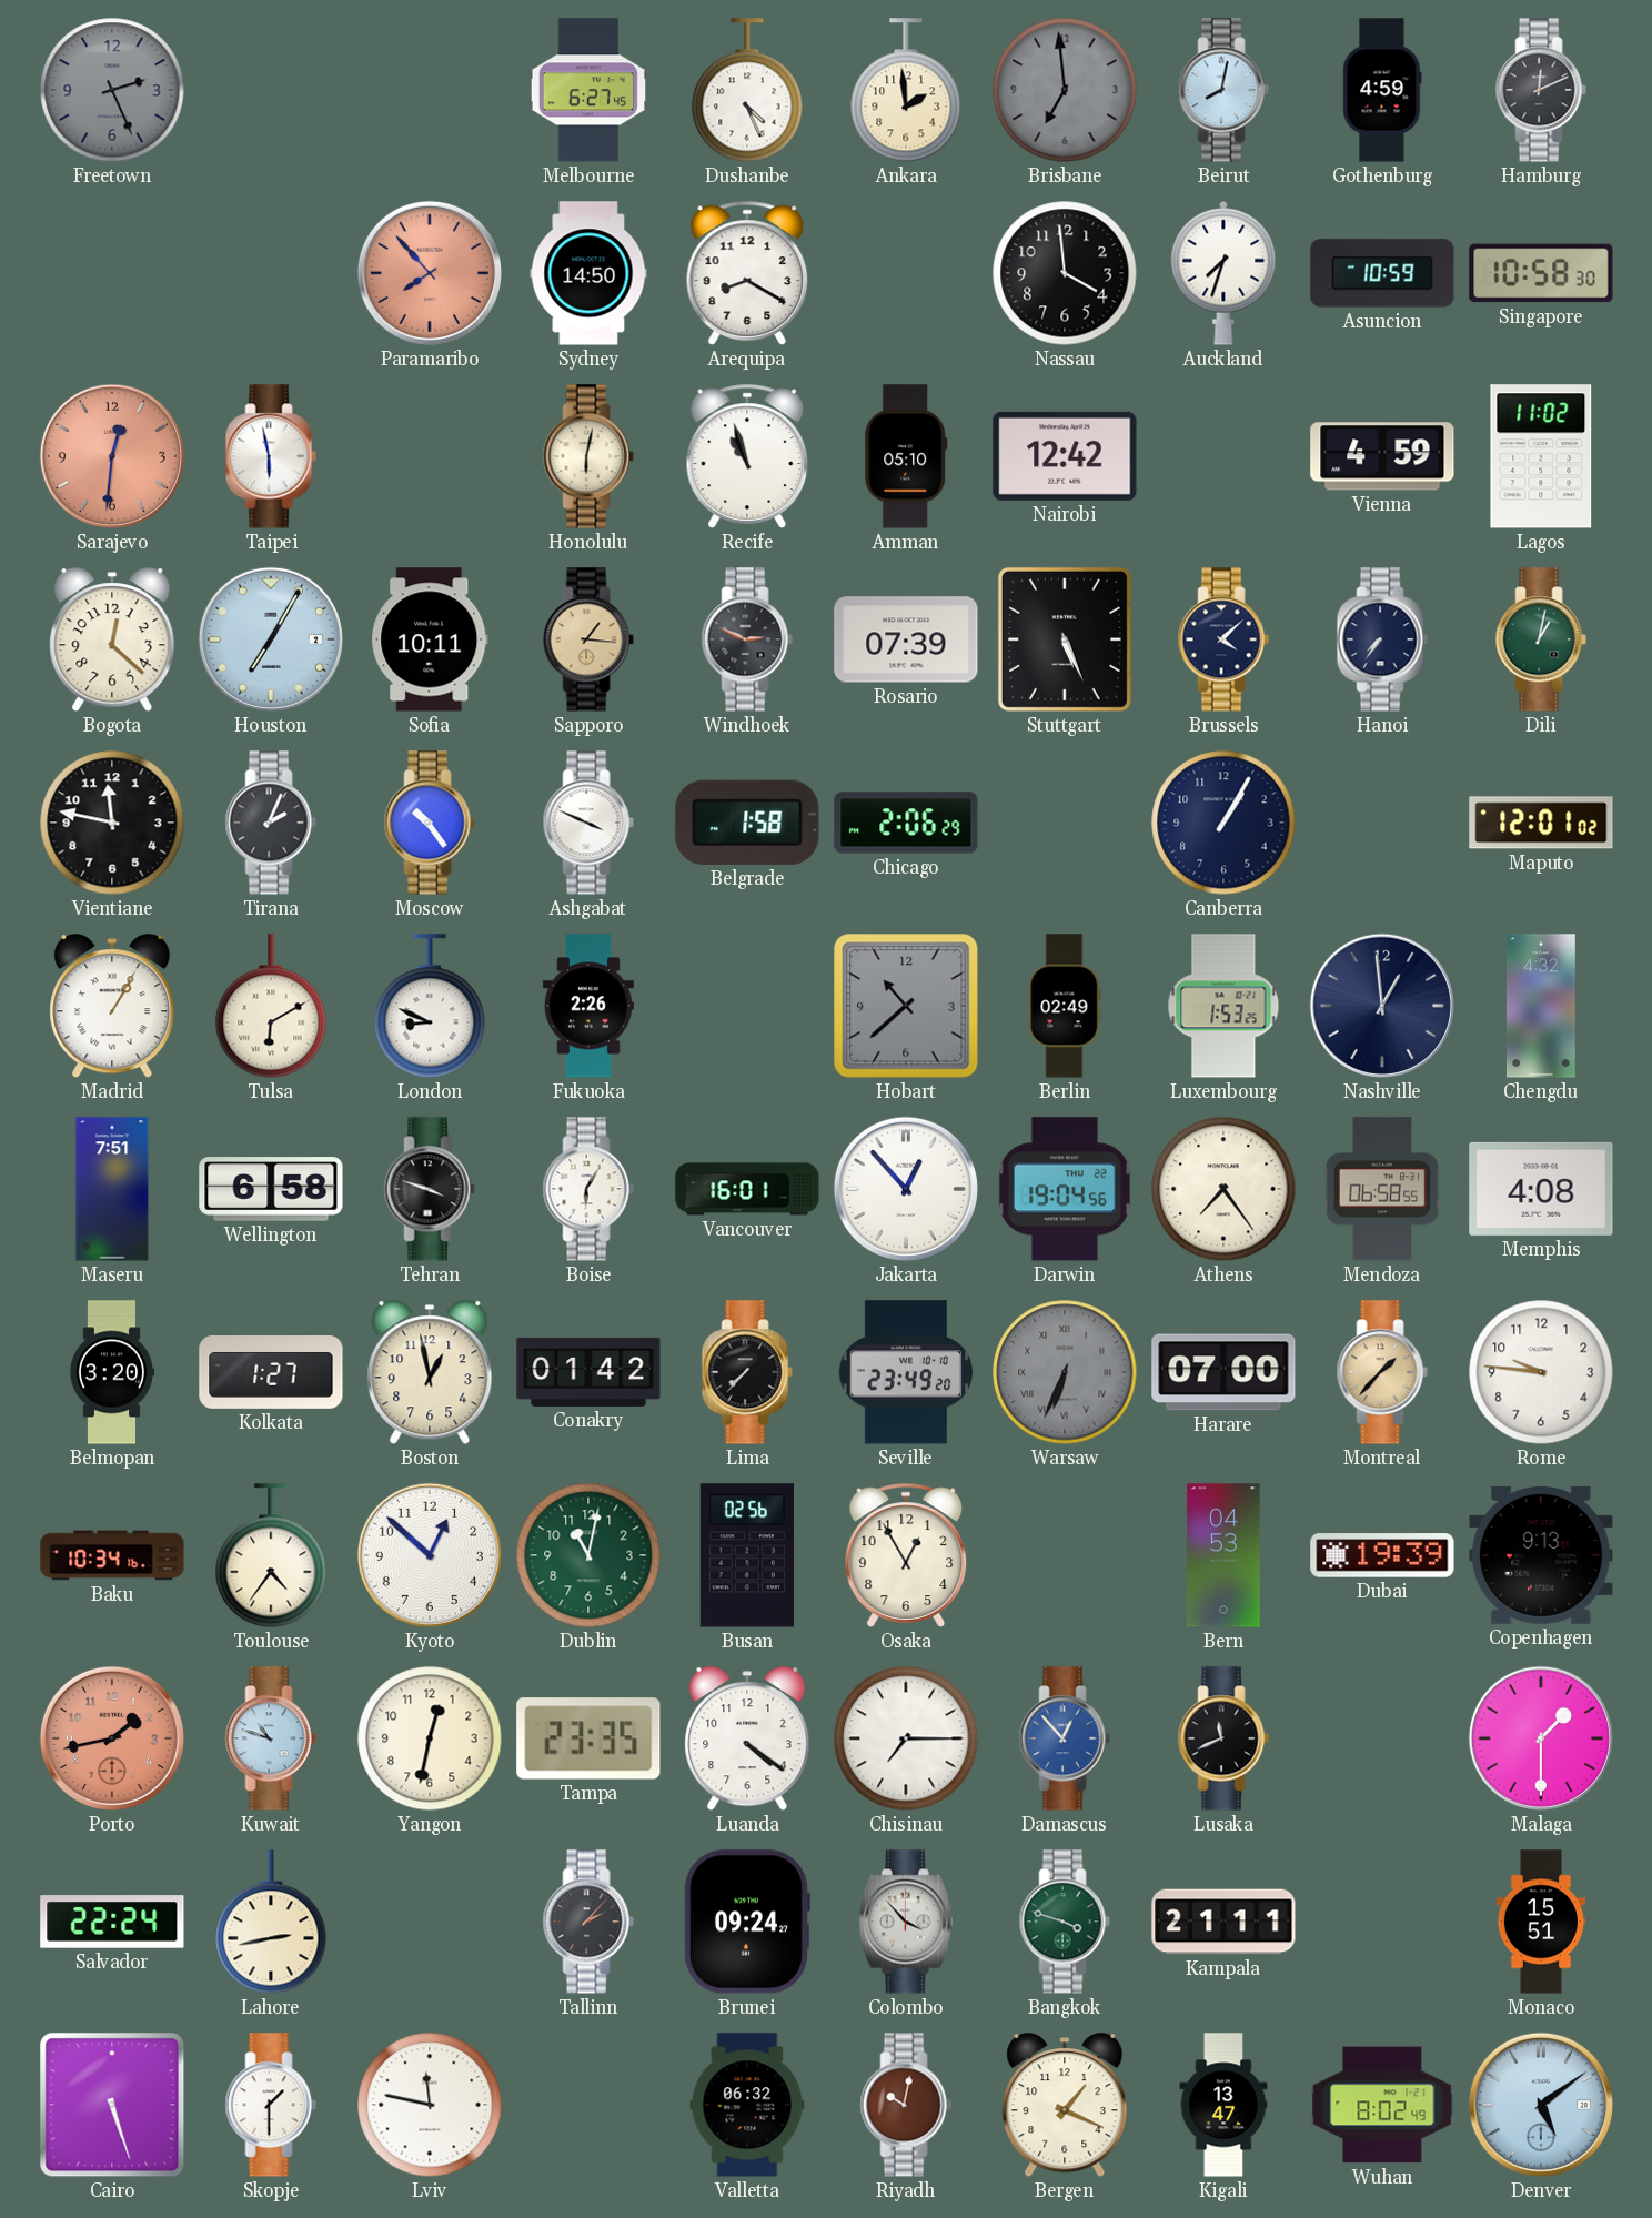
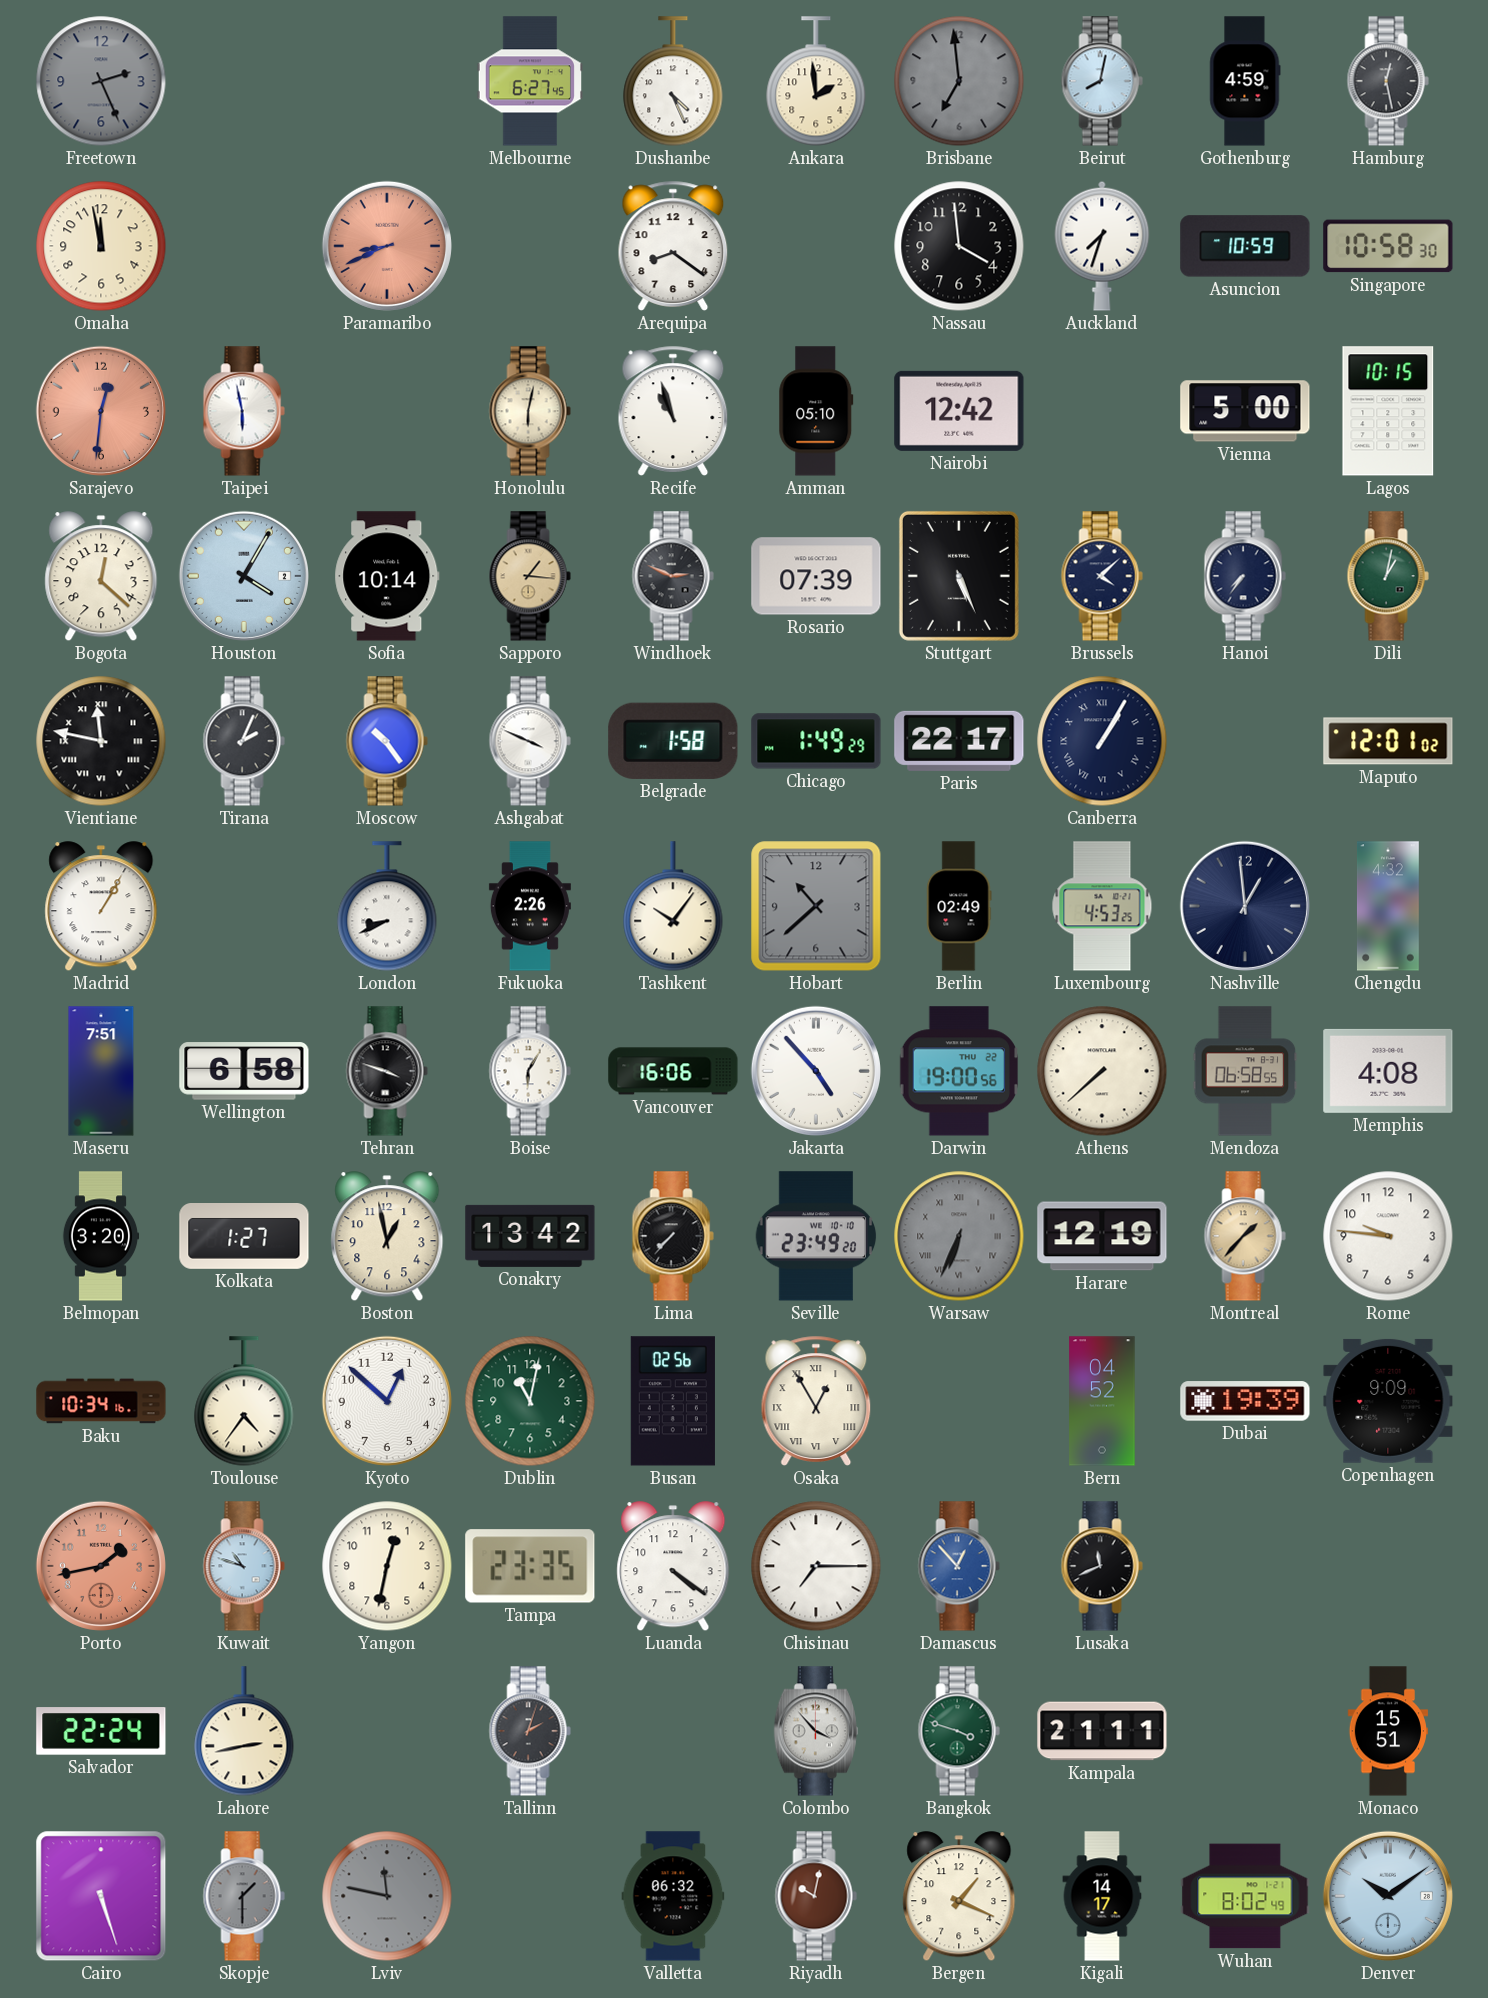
Hamburg: 12:11 -> 12:28
Omaha: none -> 11:58
Paramaribo: 7:53 -> 8:41
Sydney: 14:50 -> none
Arequipa: 8:20 -> 8:21
Vienna: 4:59 -> 5:00
Lagos: 11:02 -> 10:15
Houston: 7:05 -> 4:05
Sofia: 10:11 -> 10:14
Vientiane numerals: Arabic -> Roman
Chicago: 2:06 -> 1:49
Paris: none -> 22:17
Canberra numerals: Arabic -> Roman
Tulsa: 6:10 -> none
London: 8:49 -> 8:41
Tashkent: none -> 10:06
Luxembourg: 1:53 -> 4:53
Vancouver: 16:01 -> 16:06
Jakarta: 12:53 -> 4:53
Darwin: 19:04 -> 19:00
Athens: 7:24 -> 7:38
Conakry: 01:42 -> 13:42
Harare: 07:00 -> 12:19
Osaka numerals: Arabic -> Roman
Bern: 04:53 -> 04:52
Copenhagen: 9:13 -> 9:09
Malaga: 1:30 -> none
Tallinn: 2:07 -> 2:03
Brunei: 09:24 -> none
Skopje dial: white -> grey
Lviv dial: white -> grey
Kigali: 13:47 -> 14:17
Denver: 5:09 -> 10:09
